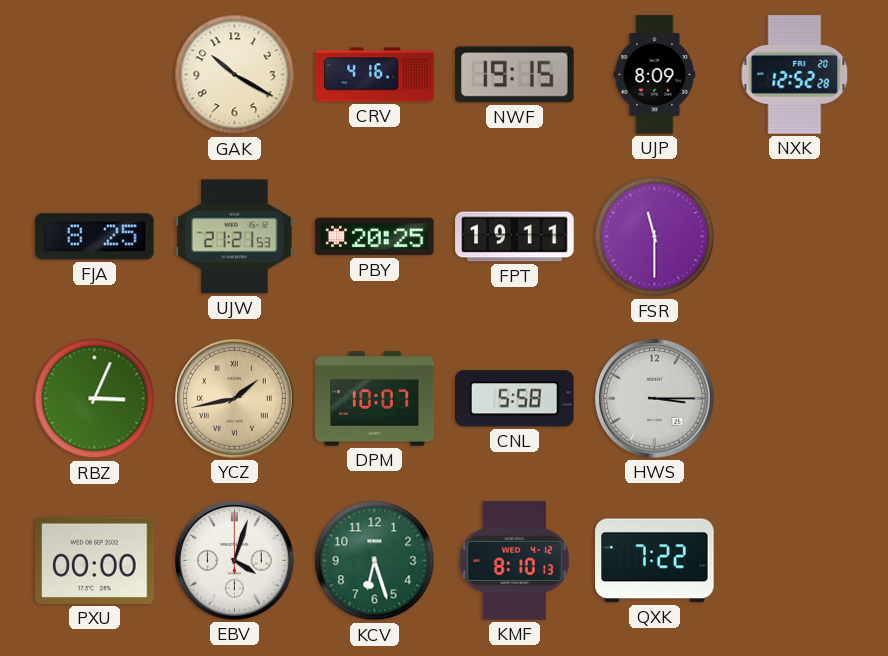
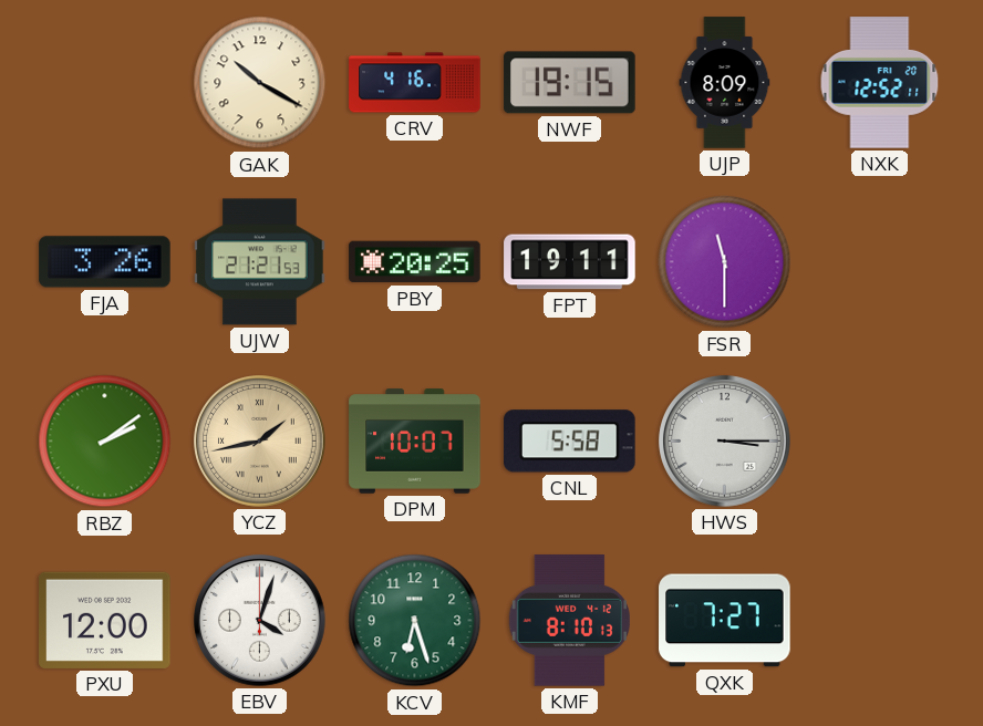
NXK: 12:52:28 -> 12:52:11
FJA: 8:25 -> 3:26
RBZ: 3:04 -> 2:09
PXU: 00:00 -> 12:00
QXK: 7:22 -> 7:27
